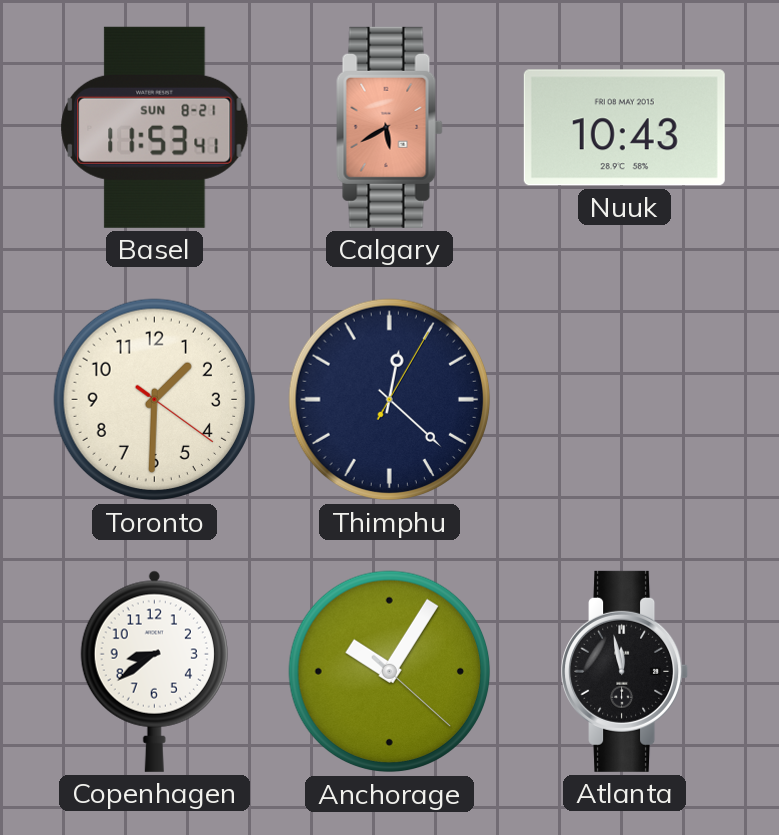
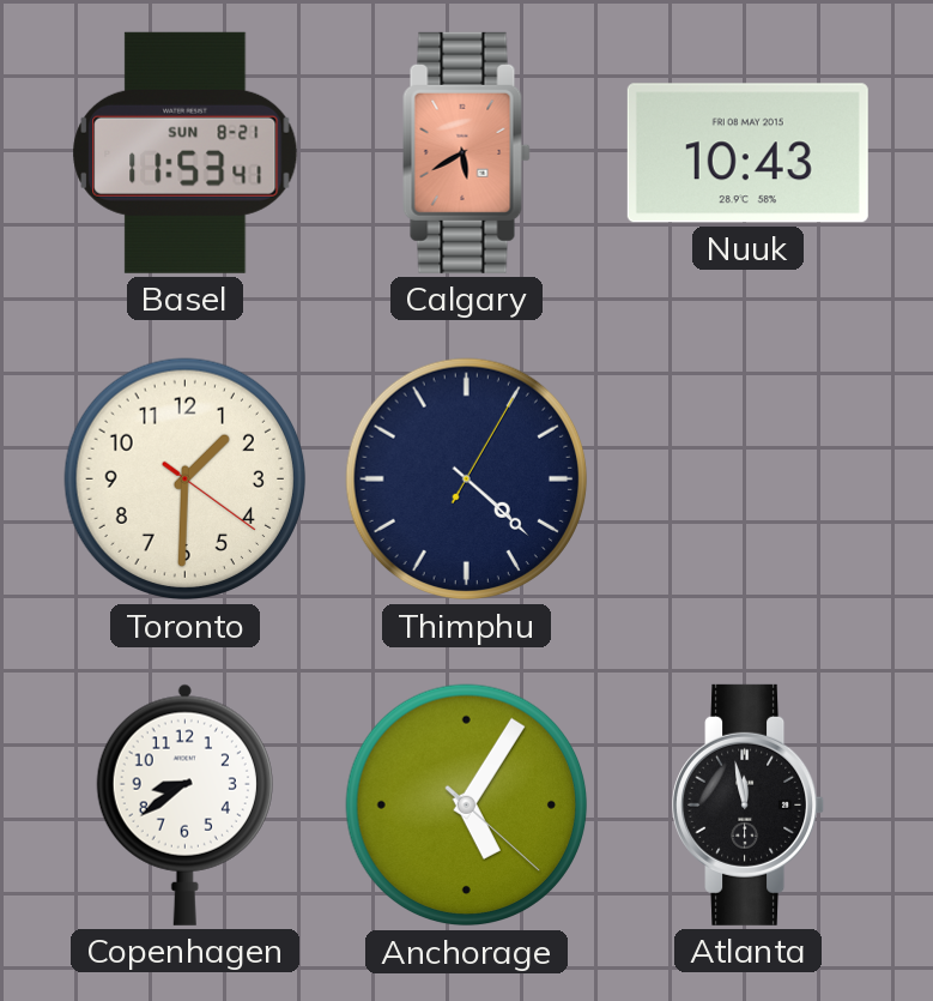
Thimphu: 12:22 -> 4:22
Anchorage: 10:05 -> 5:05
